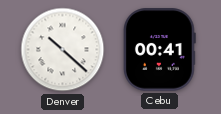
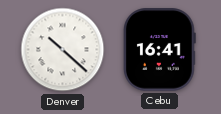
Cebu: 00:41 -> 16:41
